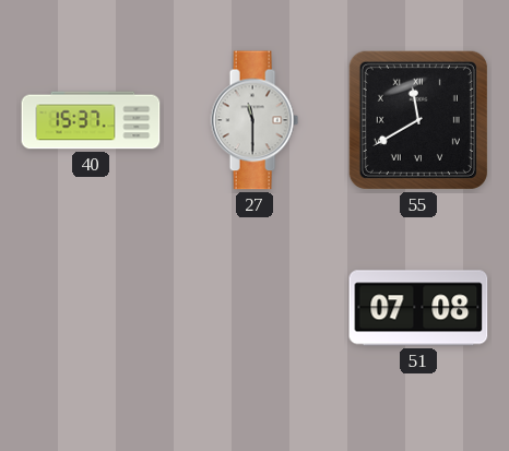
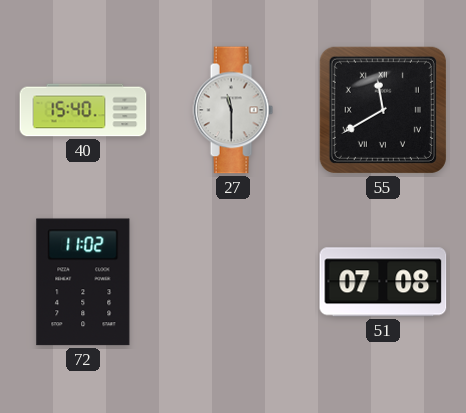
40: 15:37 -> 15:40
72: none -> 11:02
